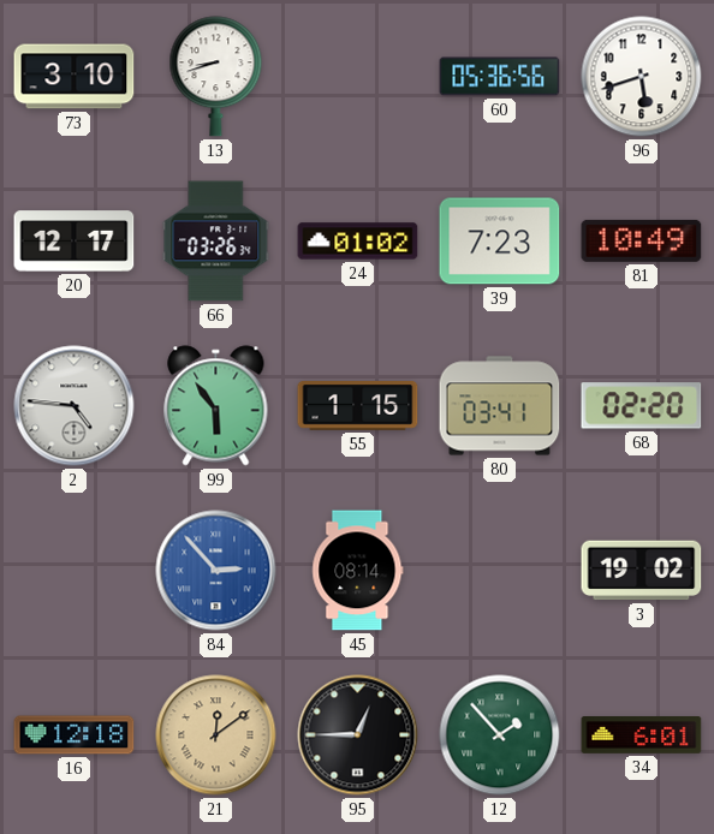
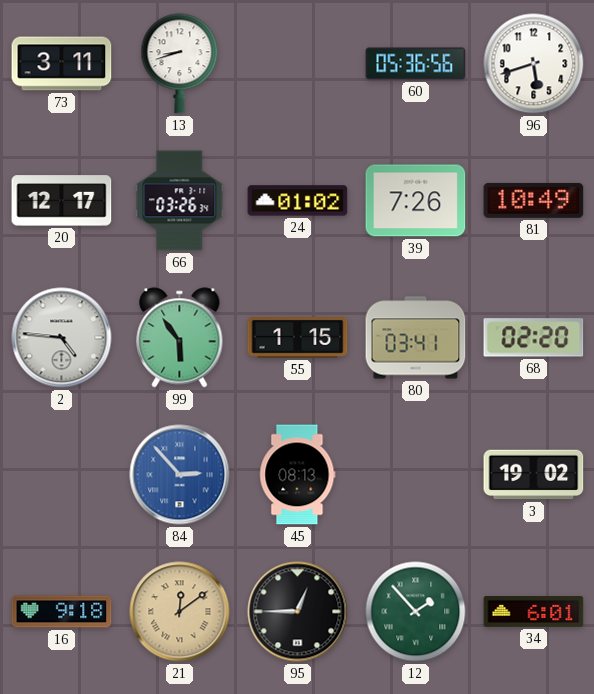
73: 3:10 -> 3:11
39: 7:23 -> 7:26
45: 08:14 -> 08:13
16: 12:18 -> 9:18
